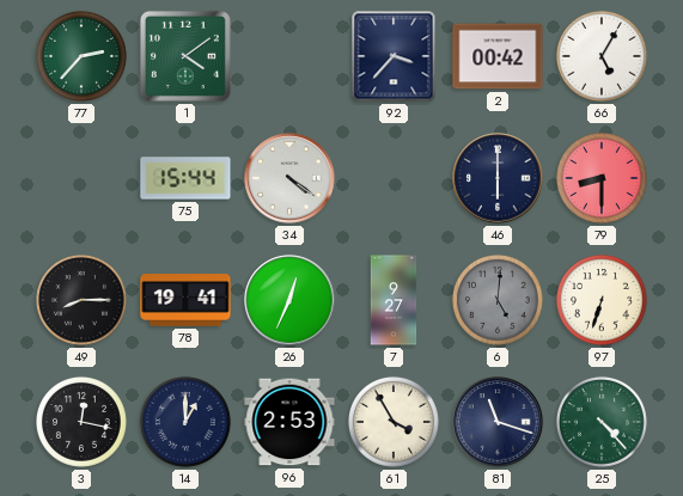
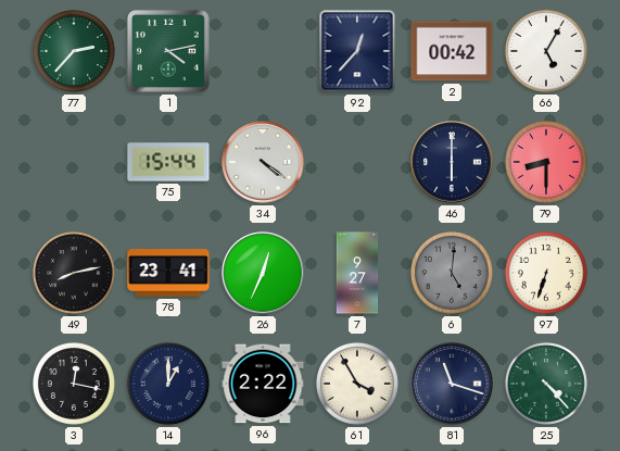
1: 4:09 -> 4:13
92: 3:37 -> 12:37
49: 8:15 -> 8:13
78: 19:41 -> 23:41
96: 2:53 -> 2:22
